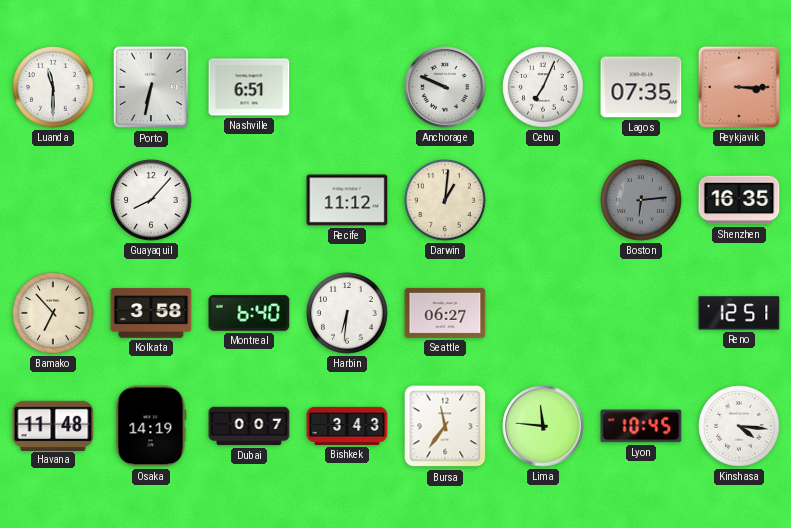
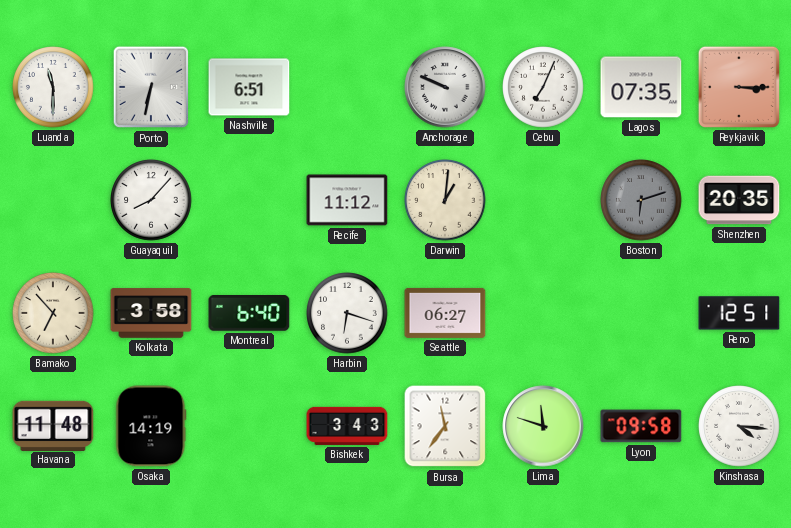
Boston: 6:14 -> 6:12
Shenzhen: 16:35 -> 20:35
Harbin: 6:31 -> 6:18
Dubai: 0:07 -> none
Lima: 11:46 -> 11:48
Lyon: 10:45 -> 09:58
